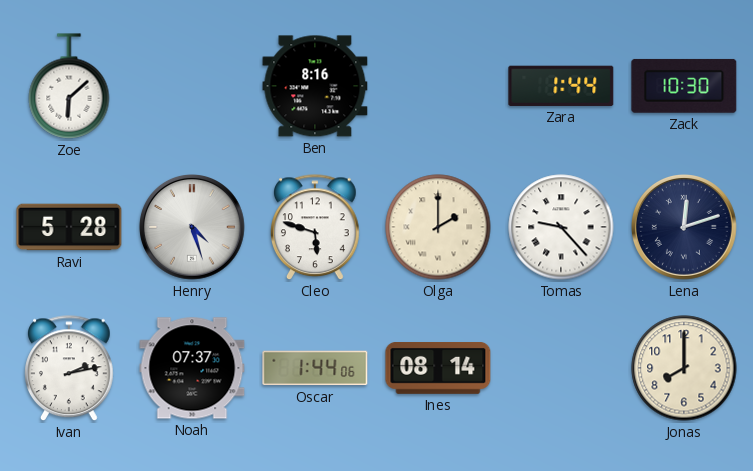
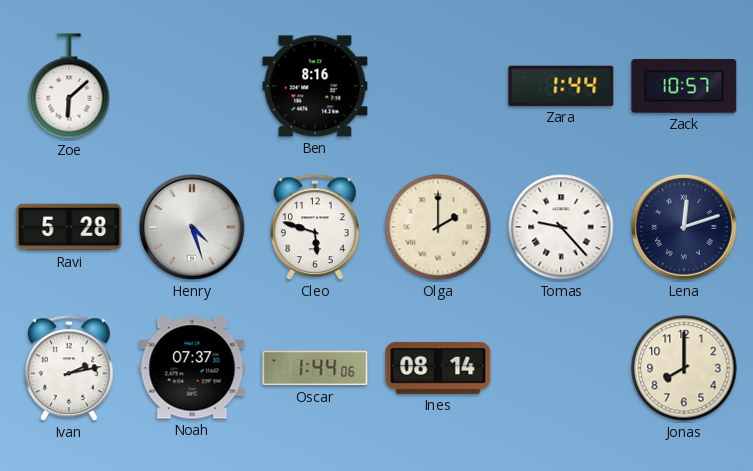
Zack: 10:30 -> 10:57
